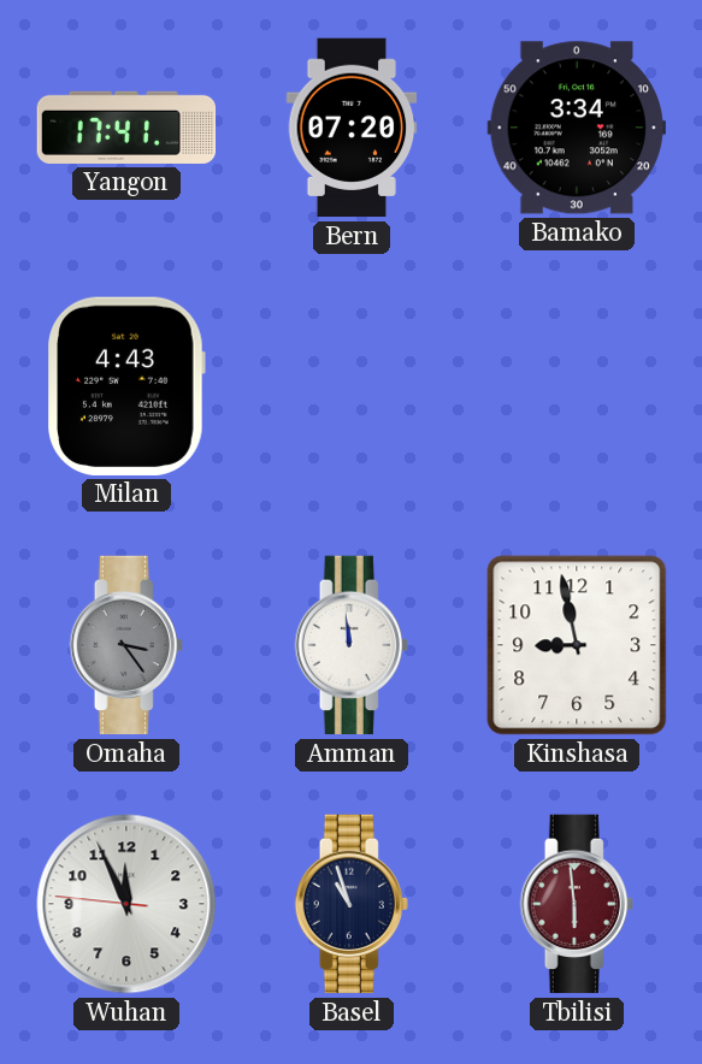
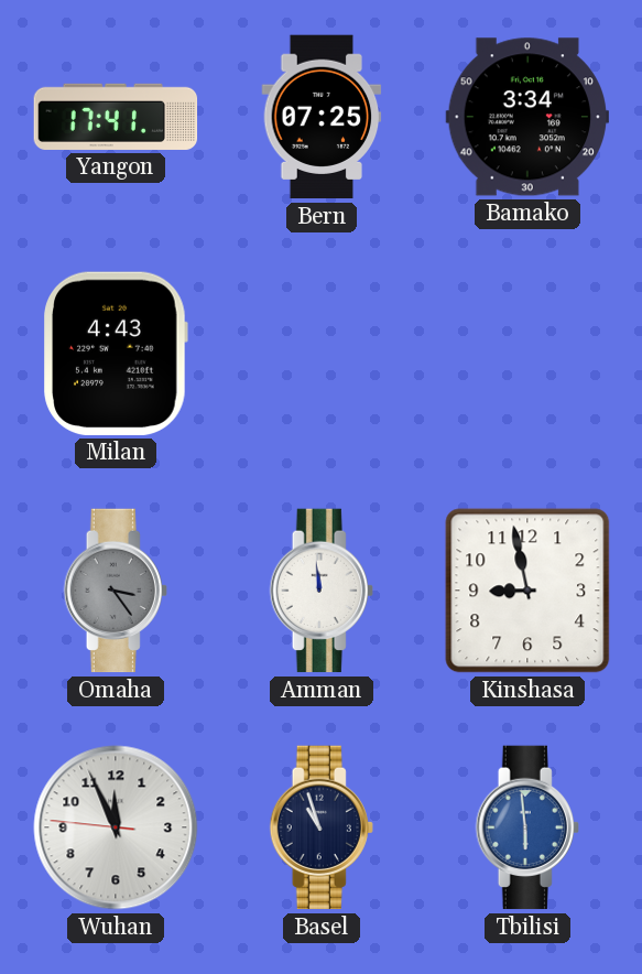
Bern: 07:20 -> 07:25
Tbilisi dial: burgundy -> blue
